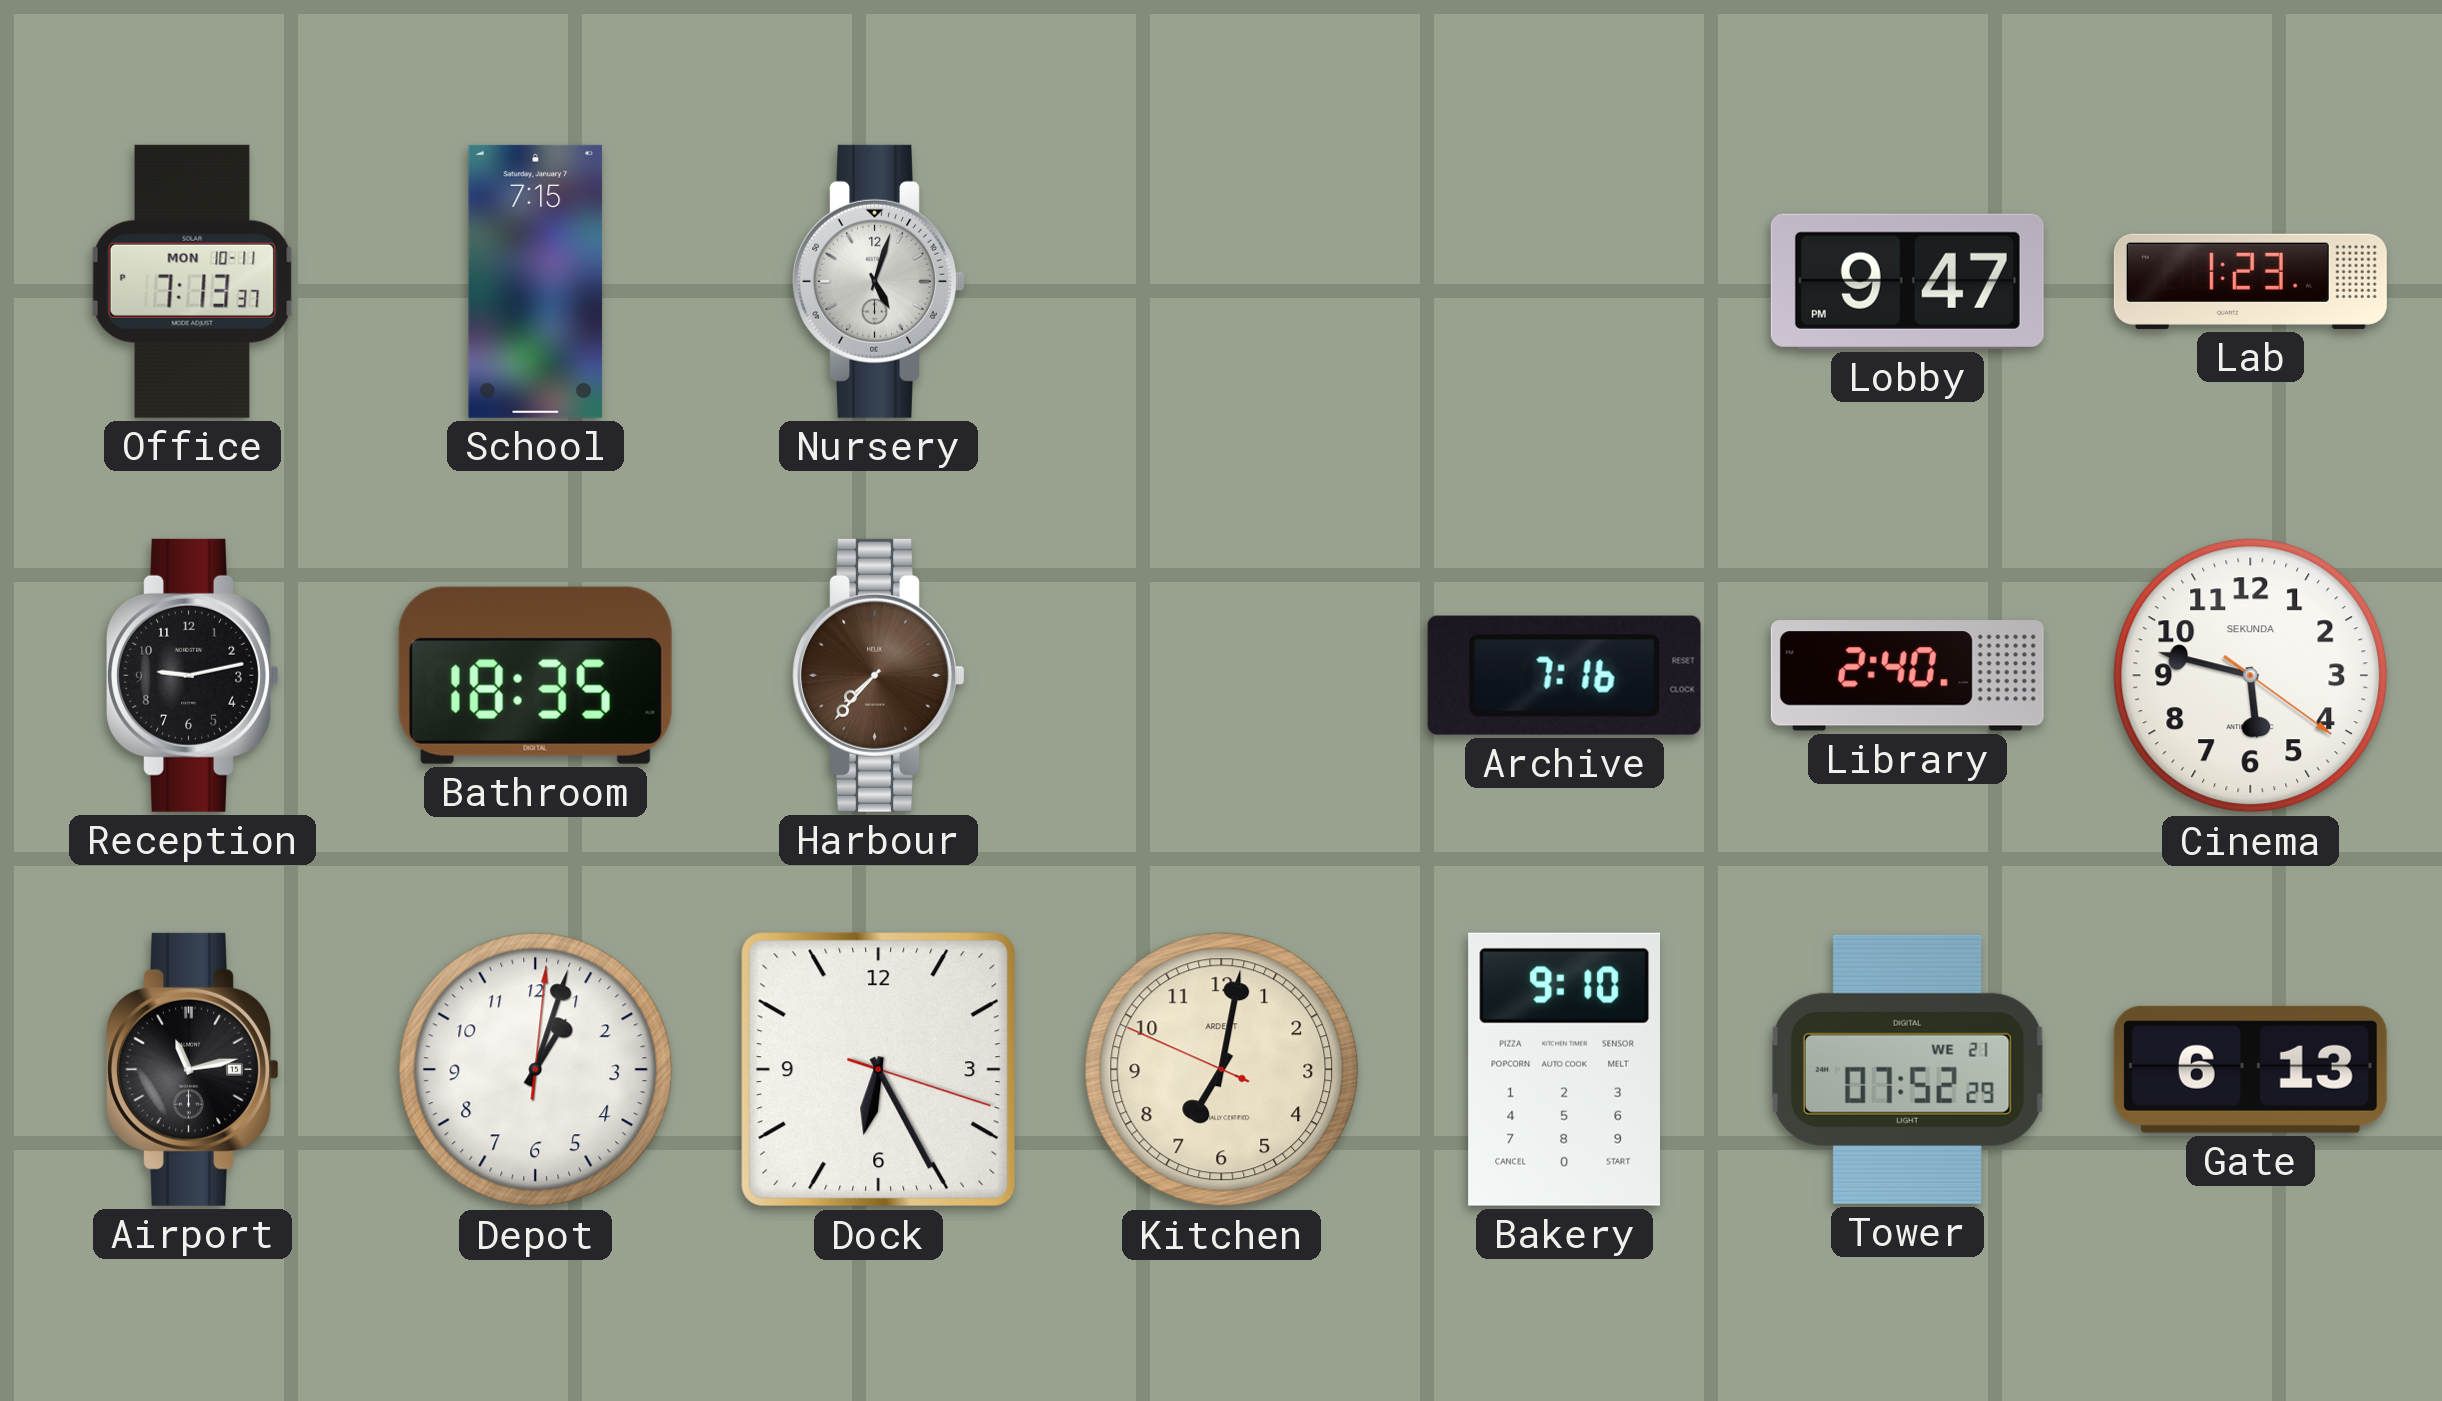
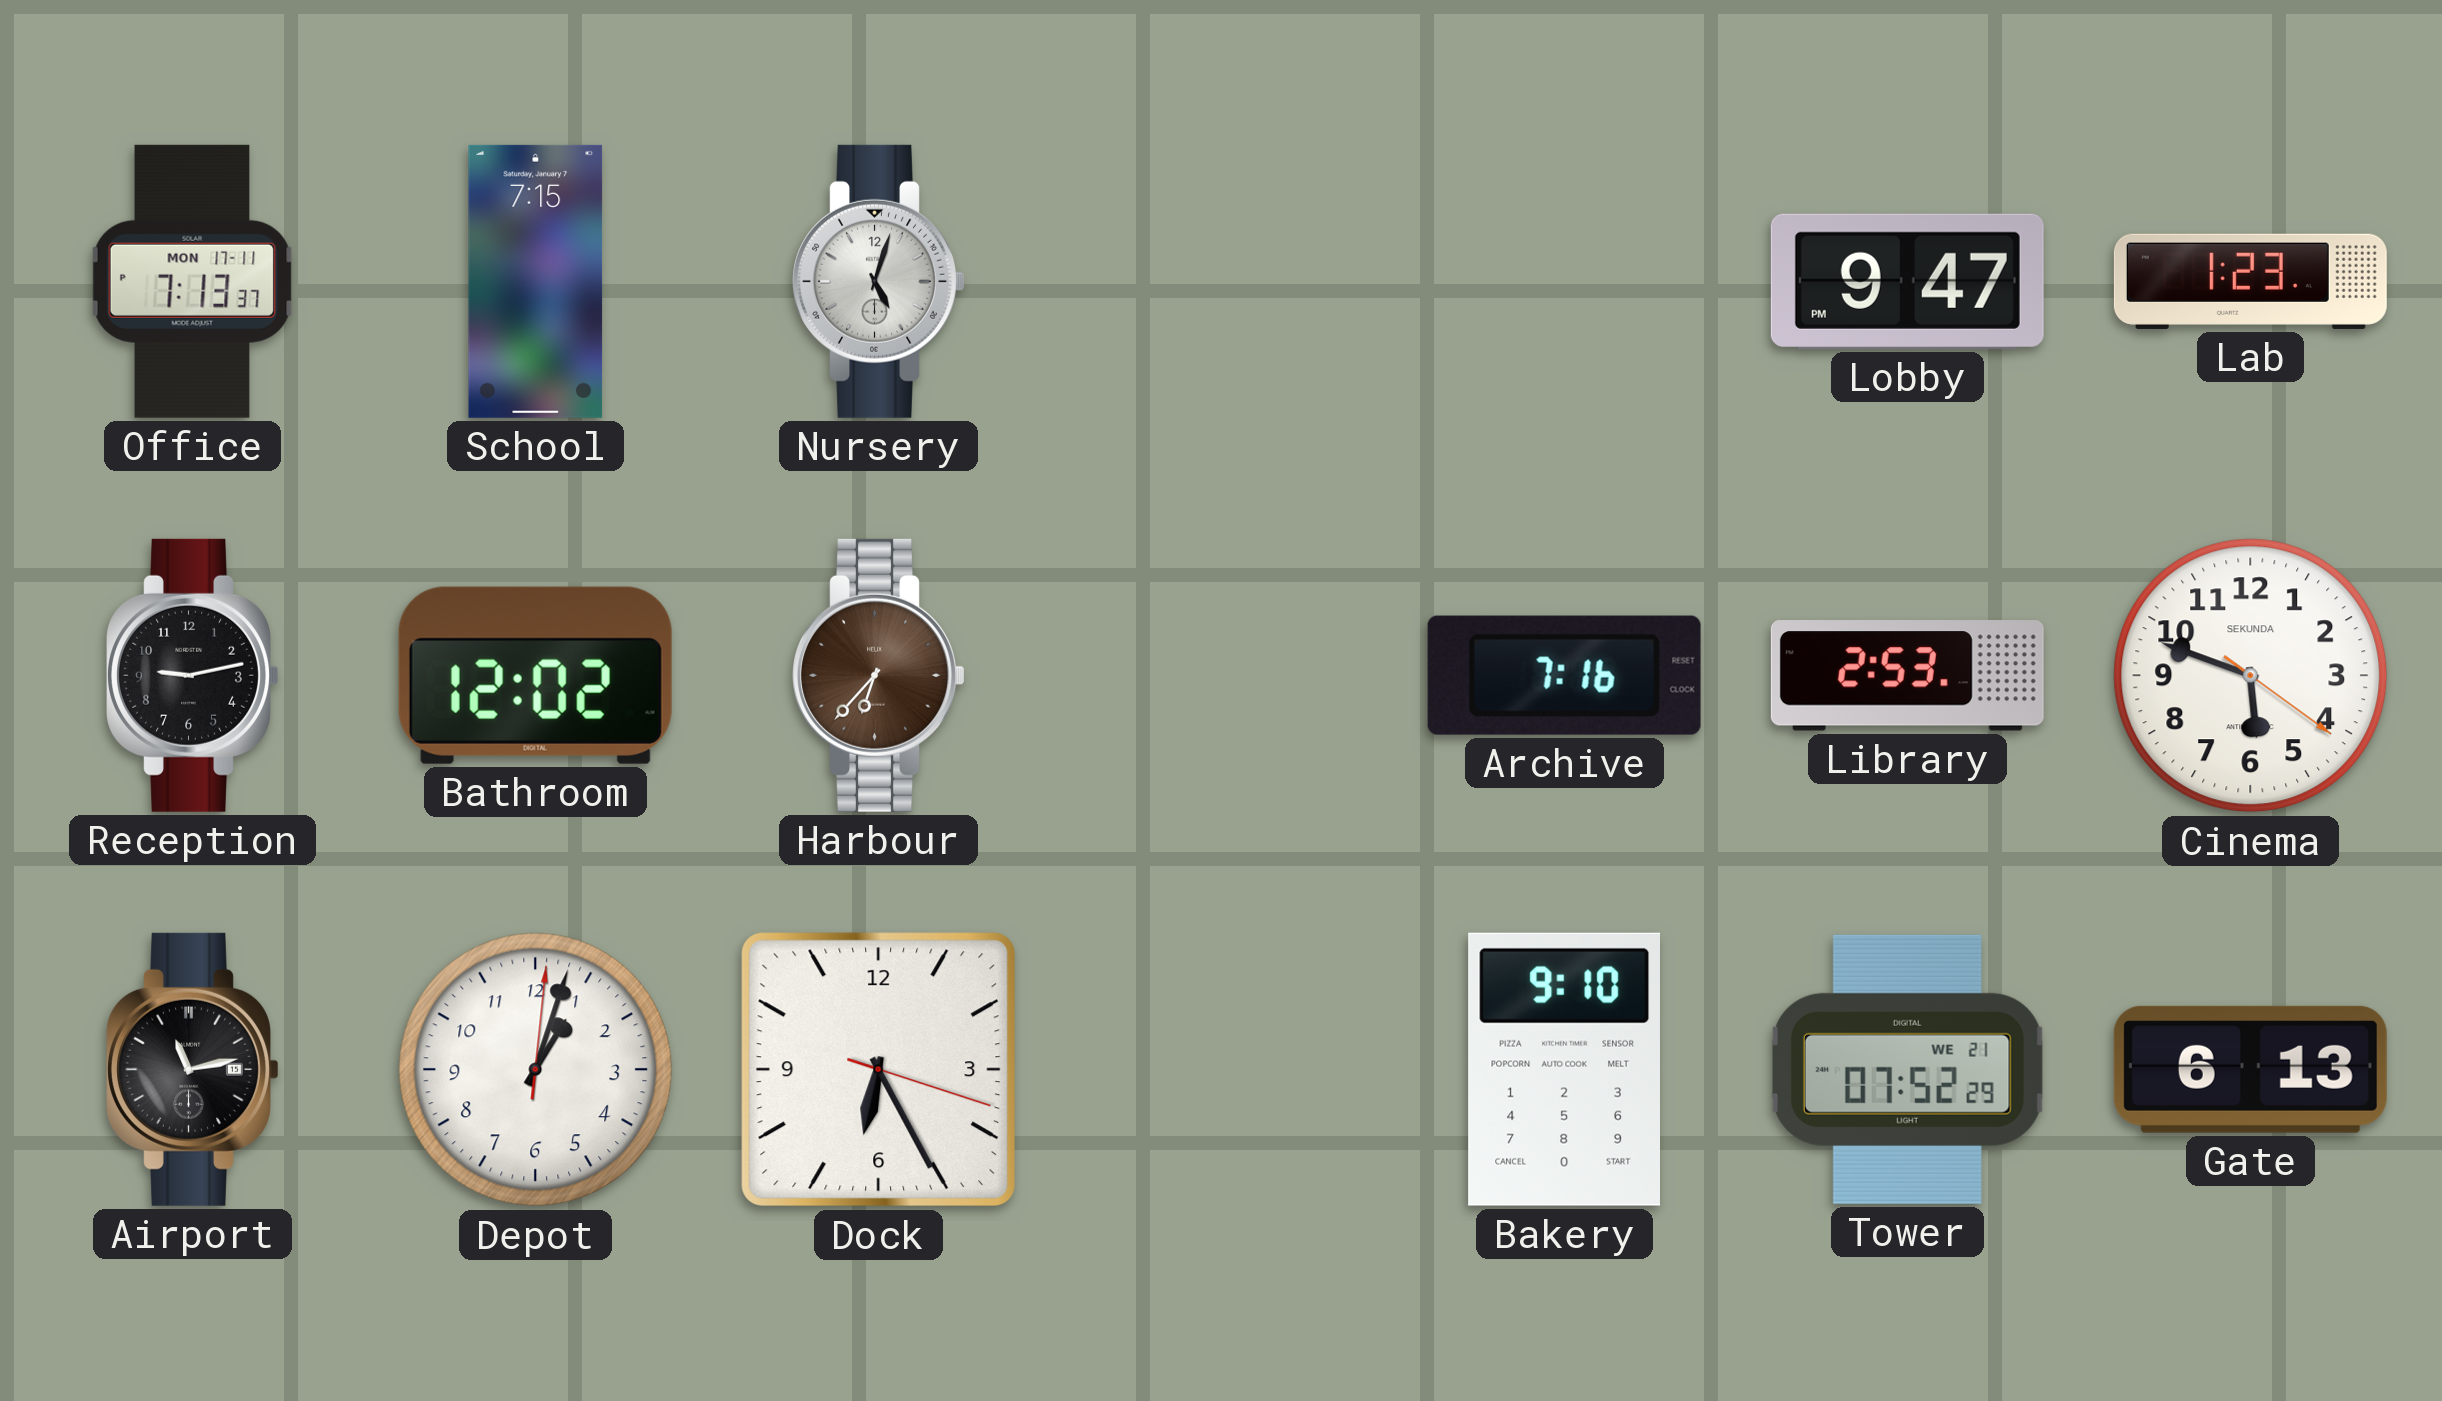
Office date: MON 10-11 -> MON 17-11
Bathroom: 18:35 -> 12:02
Harbour: 7:37 -> 6:37
Library: 2:40 -> 2:53
Cinema: 5:47 -> 5:48
Kitchen: 7:01 -> none
